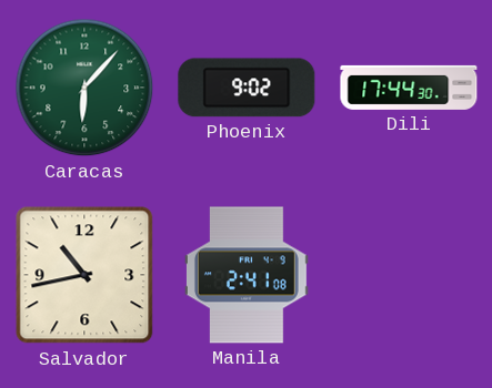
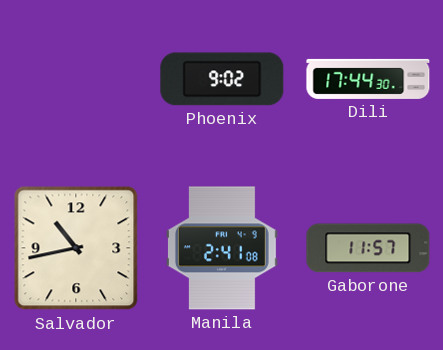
Caracas: 6:07 -> none
Gaborone: none -> 11:57
